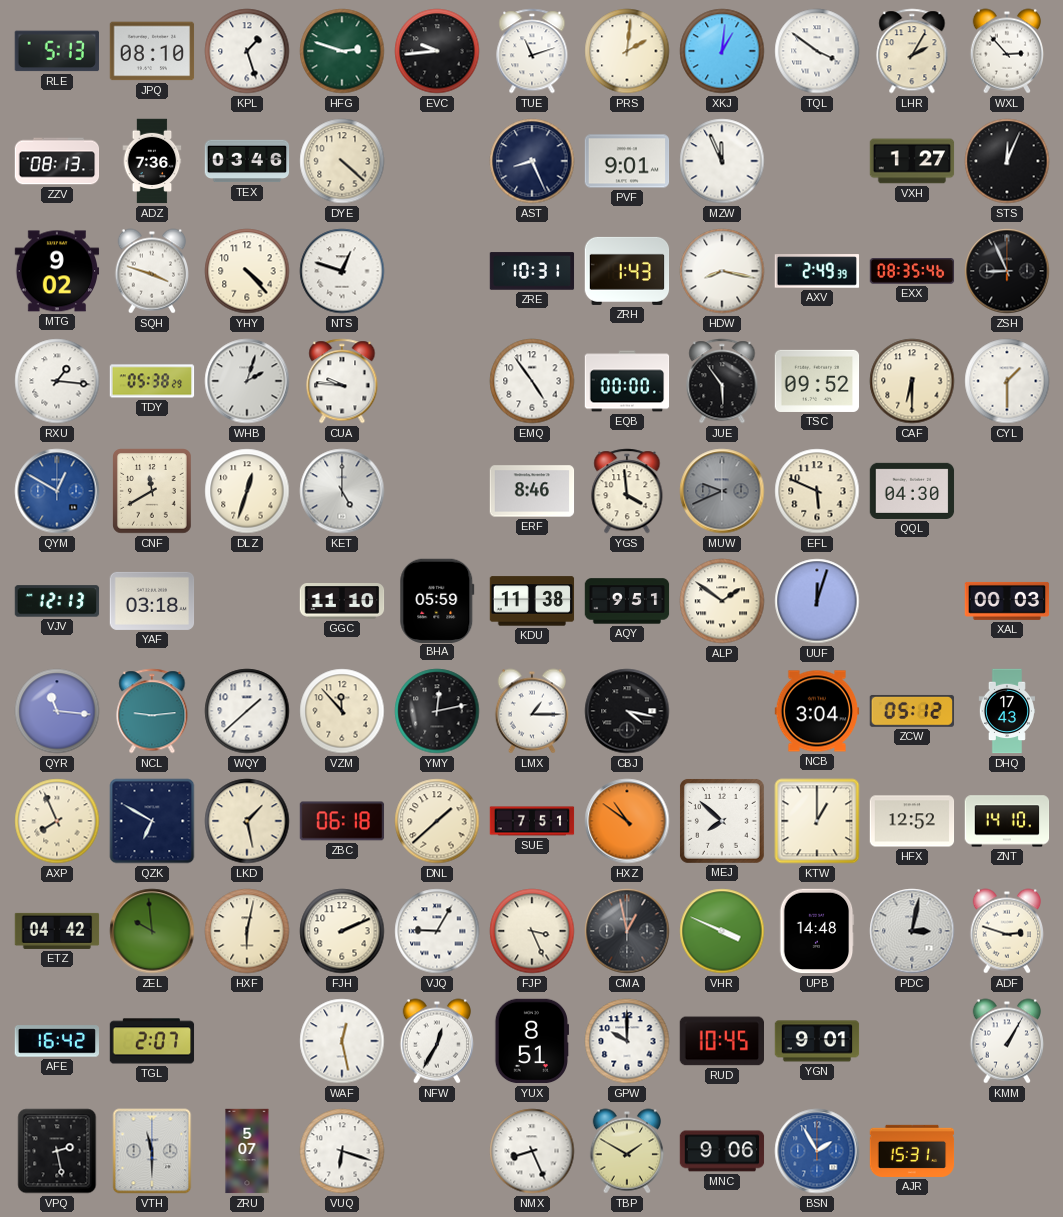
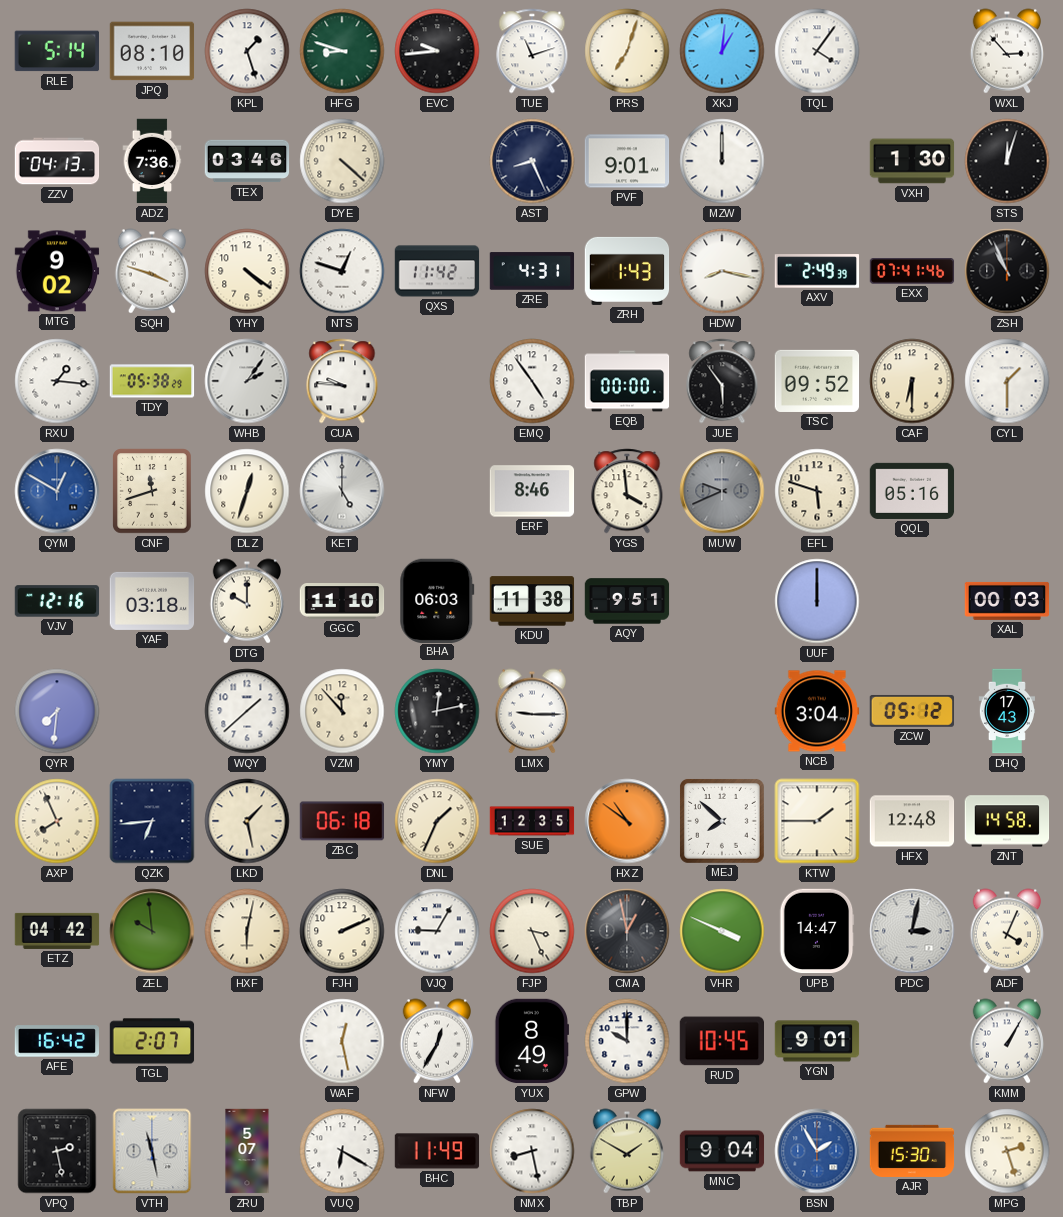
RLE: 5:13 -> 5:14
HFG: 2:48 -> 8:48
PRS: 2:01 -> 7:03
TQL: 3:51 -> 4:06
LHR: 2:05 -> none
ZZV: 08:13 -> 04:13
MZW: 11:56 -> 12:00
VXH: 1:27 -> 1:30
STS: 12:04 -> 12:03
YHY: 4:23 -> 4:21
QXS: none -> 11:42
ZRE: 10:31 -> 4:31
EXX: 08:35 -> 07:41
ZSH: 8:56 -> 10:56
WHB: 2:03 -> 2:06
CNF: 11:40 -> 11:42
EFL: 5:49 -> 5:48
QQL: 04:30 -> 05:16
VJV: 12:13 -> 12:16
DTG: none -> 10:00
BHA: 05:59 -> 06:03
ALP: 1:51 -> none
UUF: 12:03 -> 12:00
QYR: 11:16 -> 7:31
NCL: 9:14 -> none
LMX: 1:15 -> 9:15
CBJ: 4:17 -> none
QZK: 6:50 -> 6:44
DNL: 1:38 -> 1:34
SUE: 7:51 -> 12:35
KTW: 1:00 -> 1:45
HFX: 12:52 -> 12:48
ZNT: 14:10 -> 14:58
UPB: 14:48 -> 14:47
ADF: 2:48 -> 4:04
YUX: 8:51 -> 8:49
VTH: 11:30 -> 11:28
VUQ: 6:18 -> 6:20
BHC: none -> 11:49
NMX: 8:26 -> 8:28
MNC: 9:06 -> 9:04
AJR: 15:31 -> 15:30
MPG: none -> 2:27
